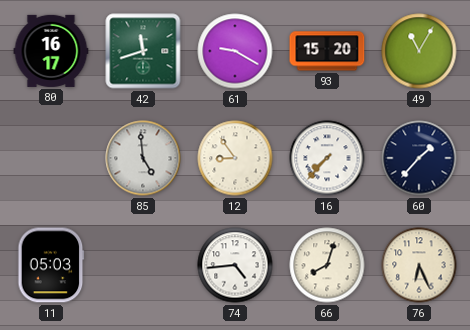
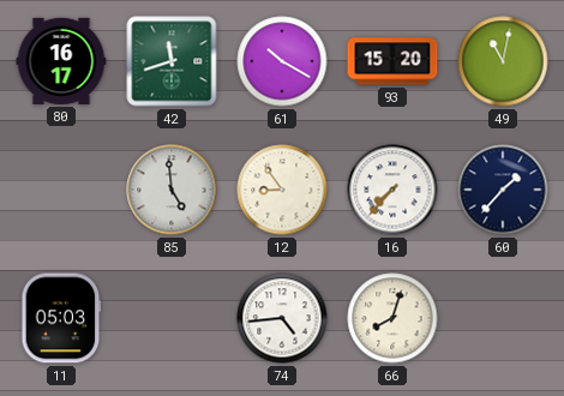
61: 9:20 -> 10:20
49: 11:05 -> 11:02
76: 6:26 -> none
